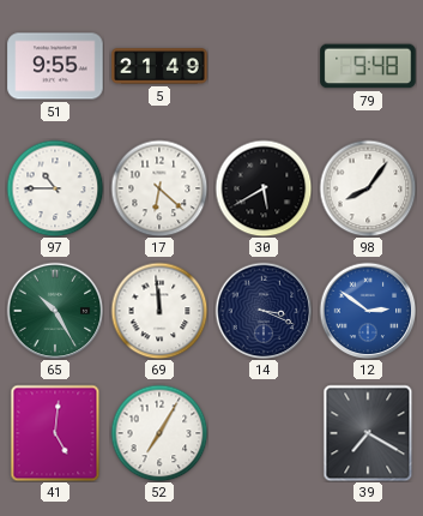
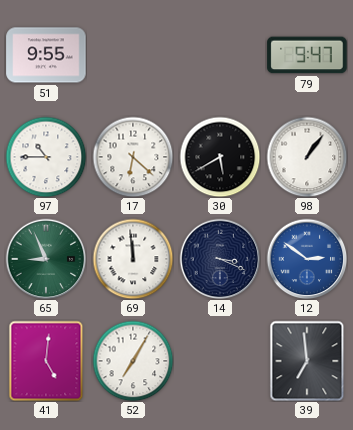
5: 21:49 -> none
79: 9:48 -> 9:47
98: 8:06 -> 1:06
65: 10:25 -> 8:56
39: 7:20 -> 6:59
